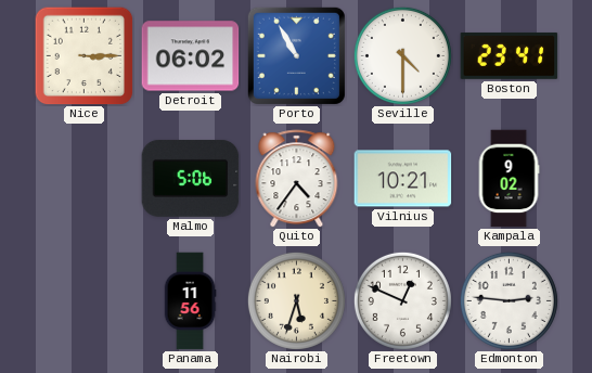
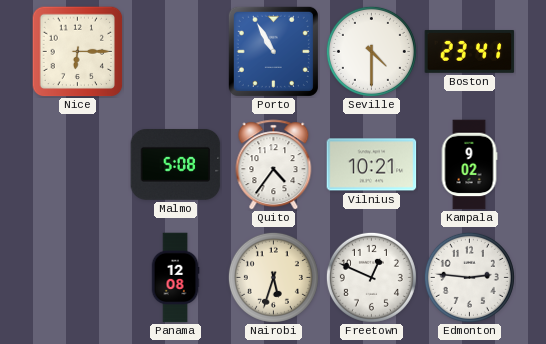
Nice: 3:15 -> 6:15
Detroit: 06:02 -> none
Malmo: 5:06 -> 5:08
Panama: 11:56 -> 12:08
